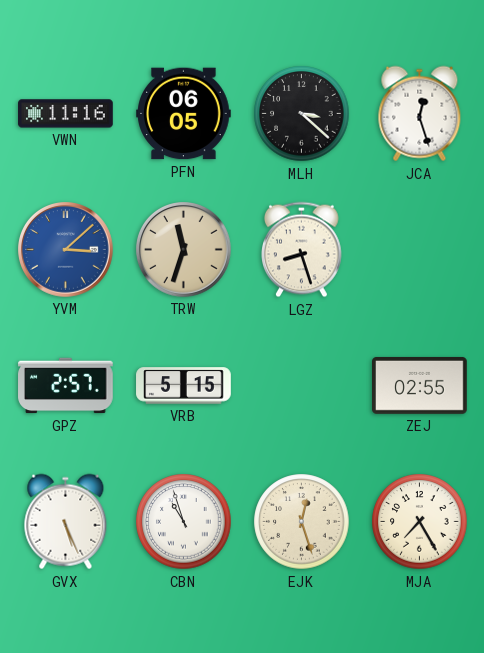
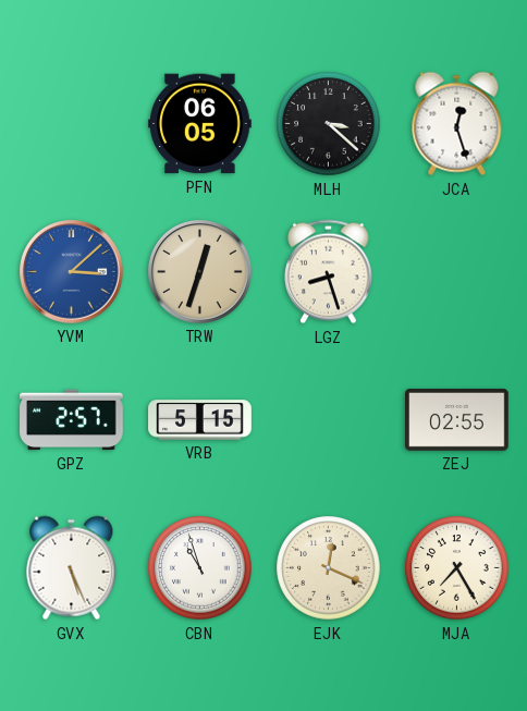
VWN: 11:16 -> none
TRW: 11:33 -> 12:33
EJK: 12:27 -> 12:19
